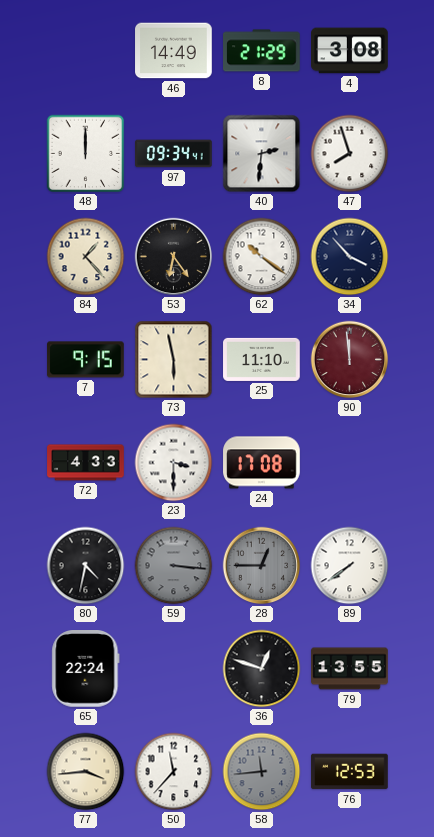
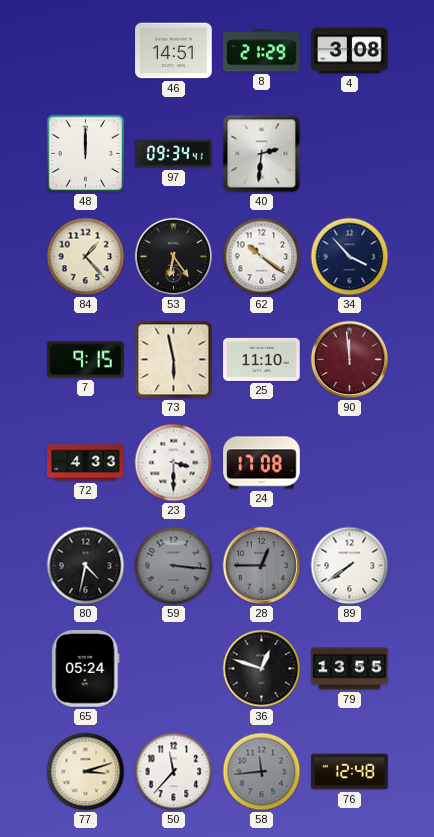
46: 14:49 -> 14:51
47: 7:57 -> none
65: 22:24 -> 05:24
77: 3:44 -> 3:12
76: 12:53 -> 12:48
